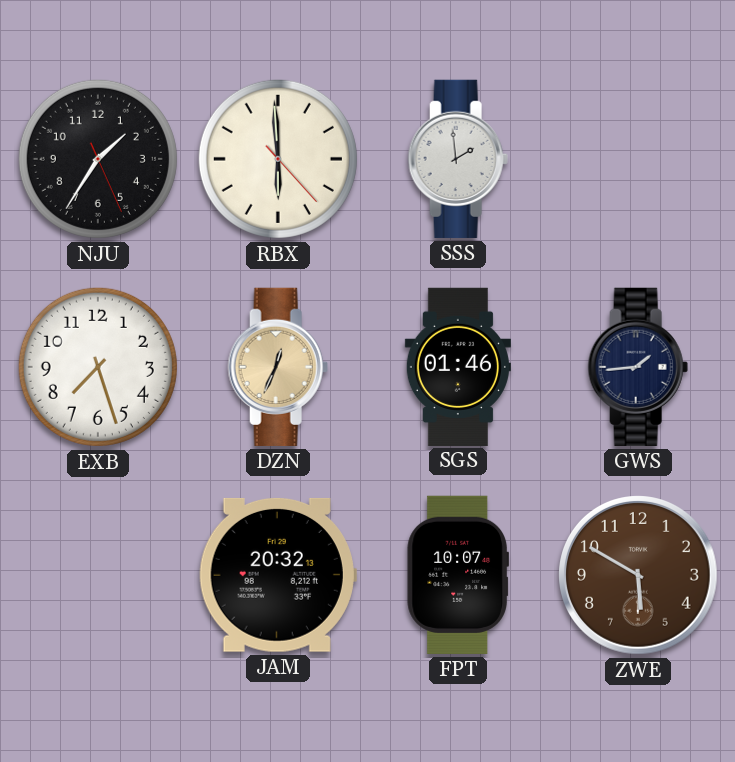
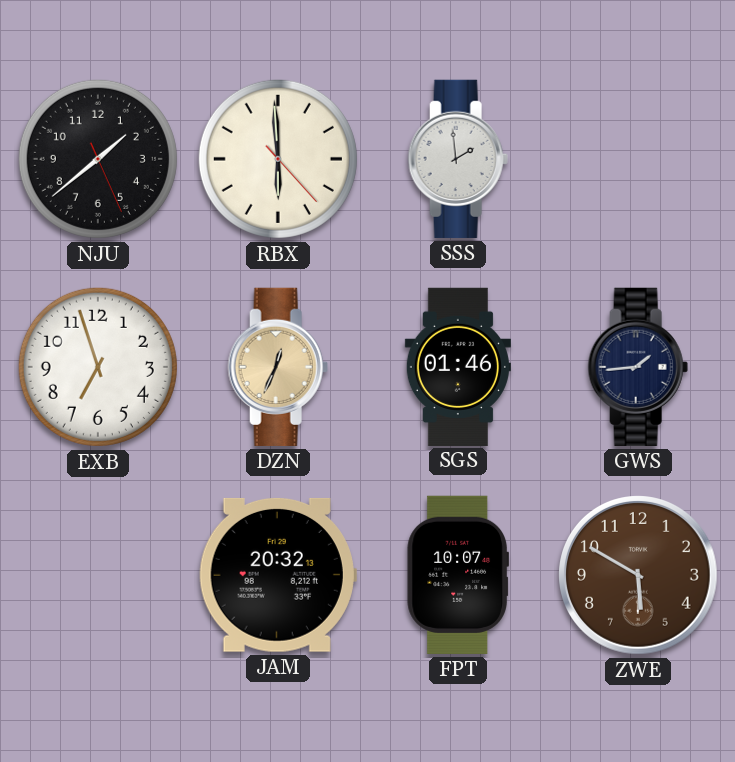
NJU: 1:35 -> 1:38
EXB: 7:27 -> 6:57
